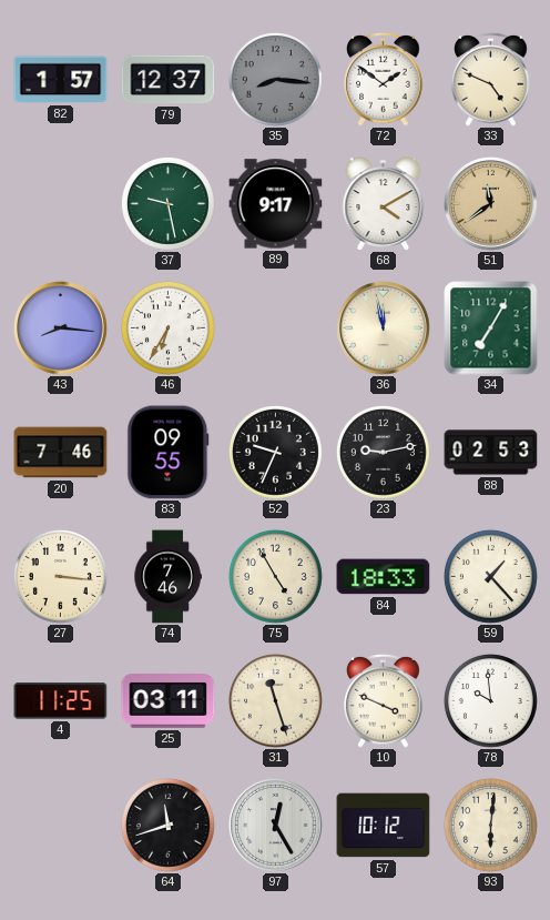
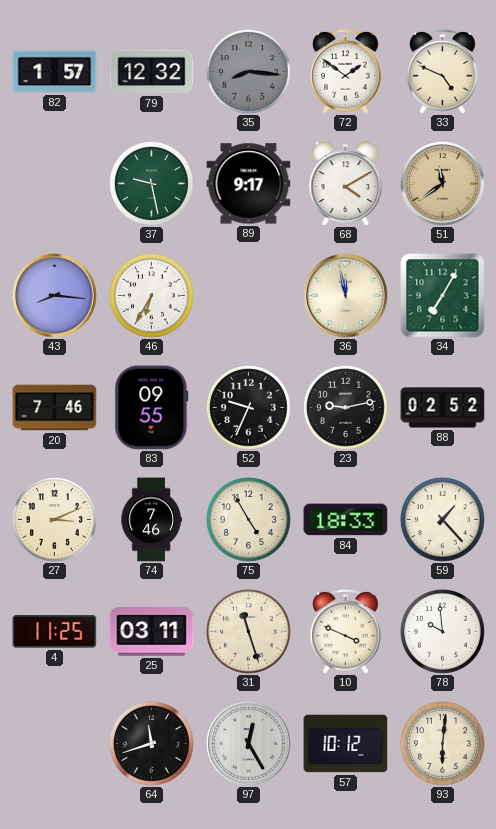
79: 12:37 -> 12:32
88: 02:53 -> 02:52
27: 3:16 -> 3:11
